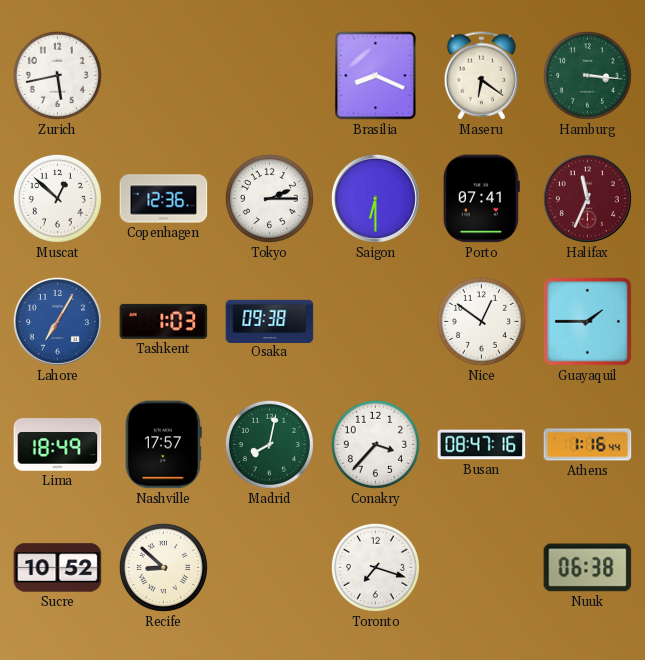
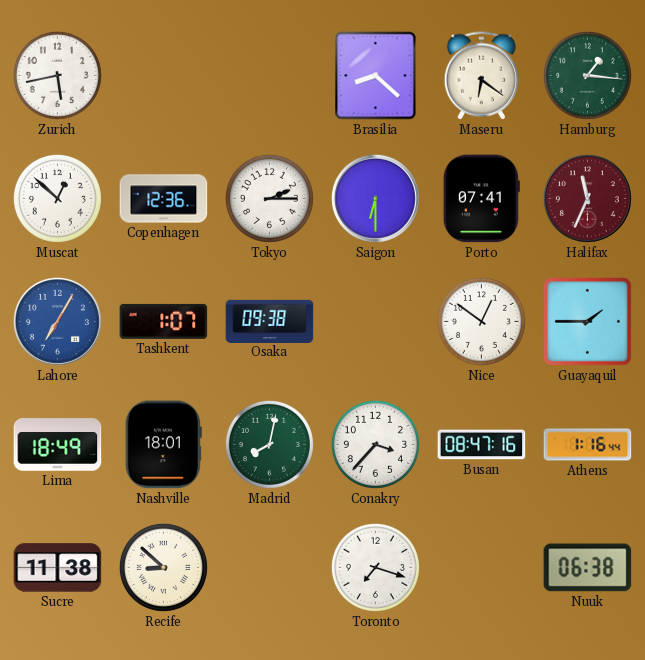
Brasilia: 8:19 -> 8:22
Hamburg: 3:16 -> 1:16
Tashkent: 1:03 -> 1:07
Nashville: 17:57 -> 18:01
Sucre: 10:52 -> 11:38
